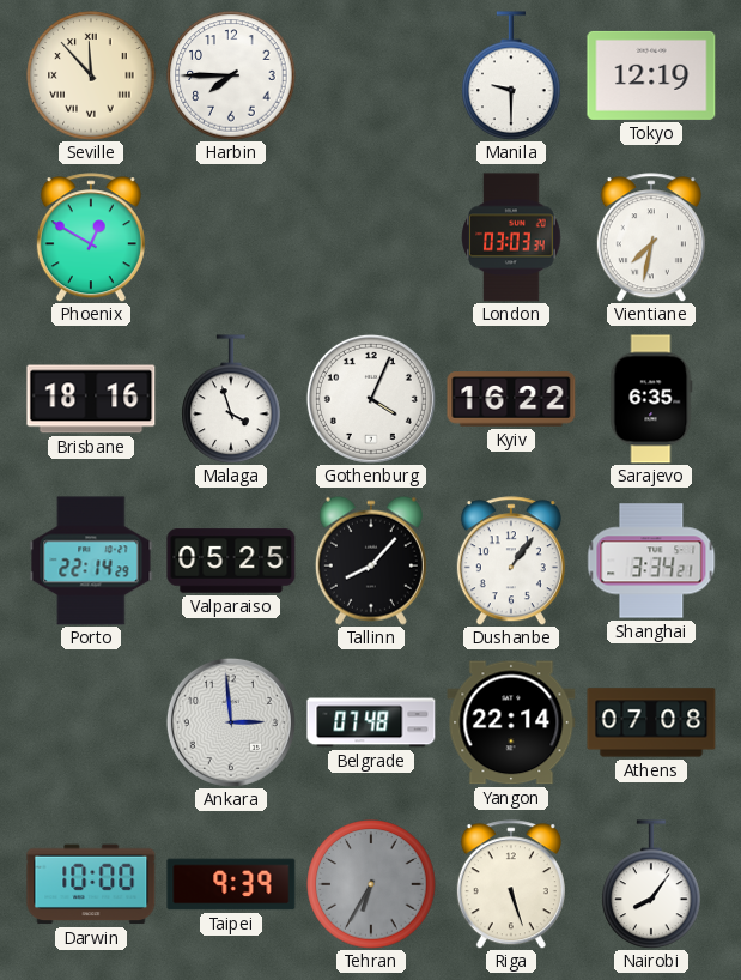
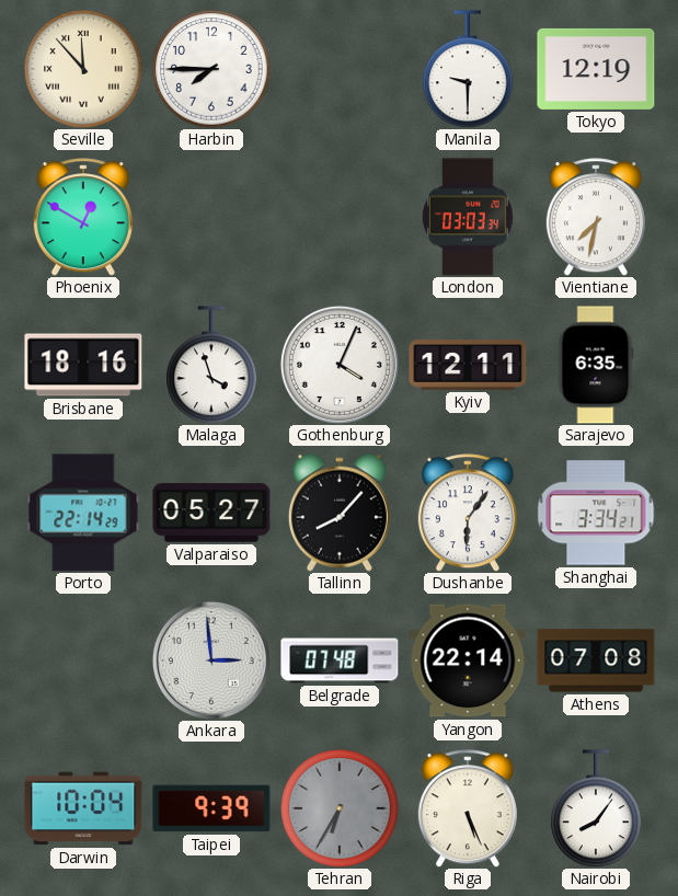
Kyiv: 16:22 -> 12:11
Valparaiso: 05:25 -> 05:27
Dushanbe: 1:06 -> 6:06
Darwin: 10:00 -> 10:04
Riga: 5:27 -> 5:26
